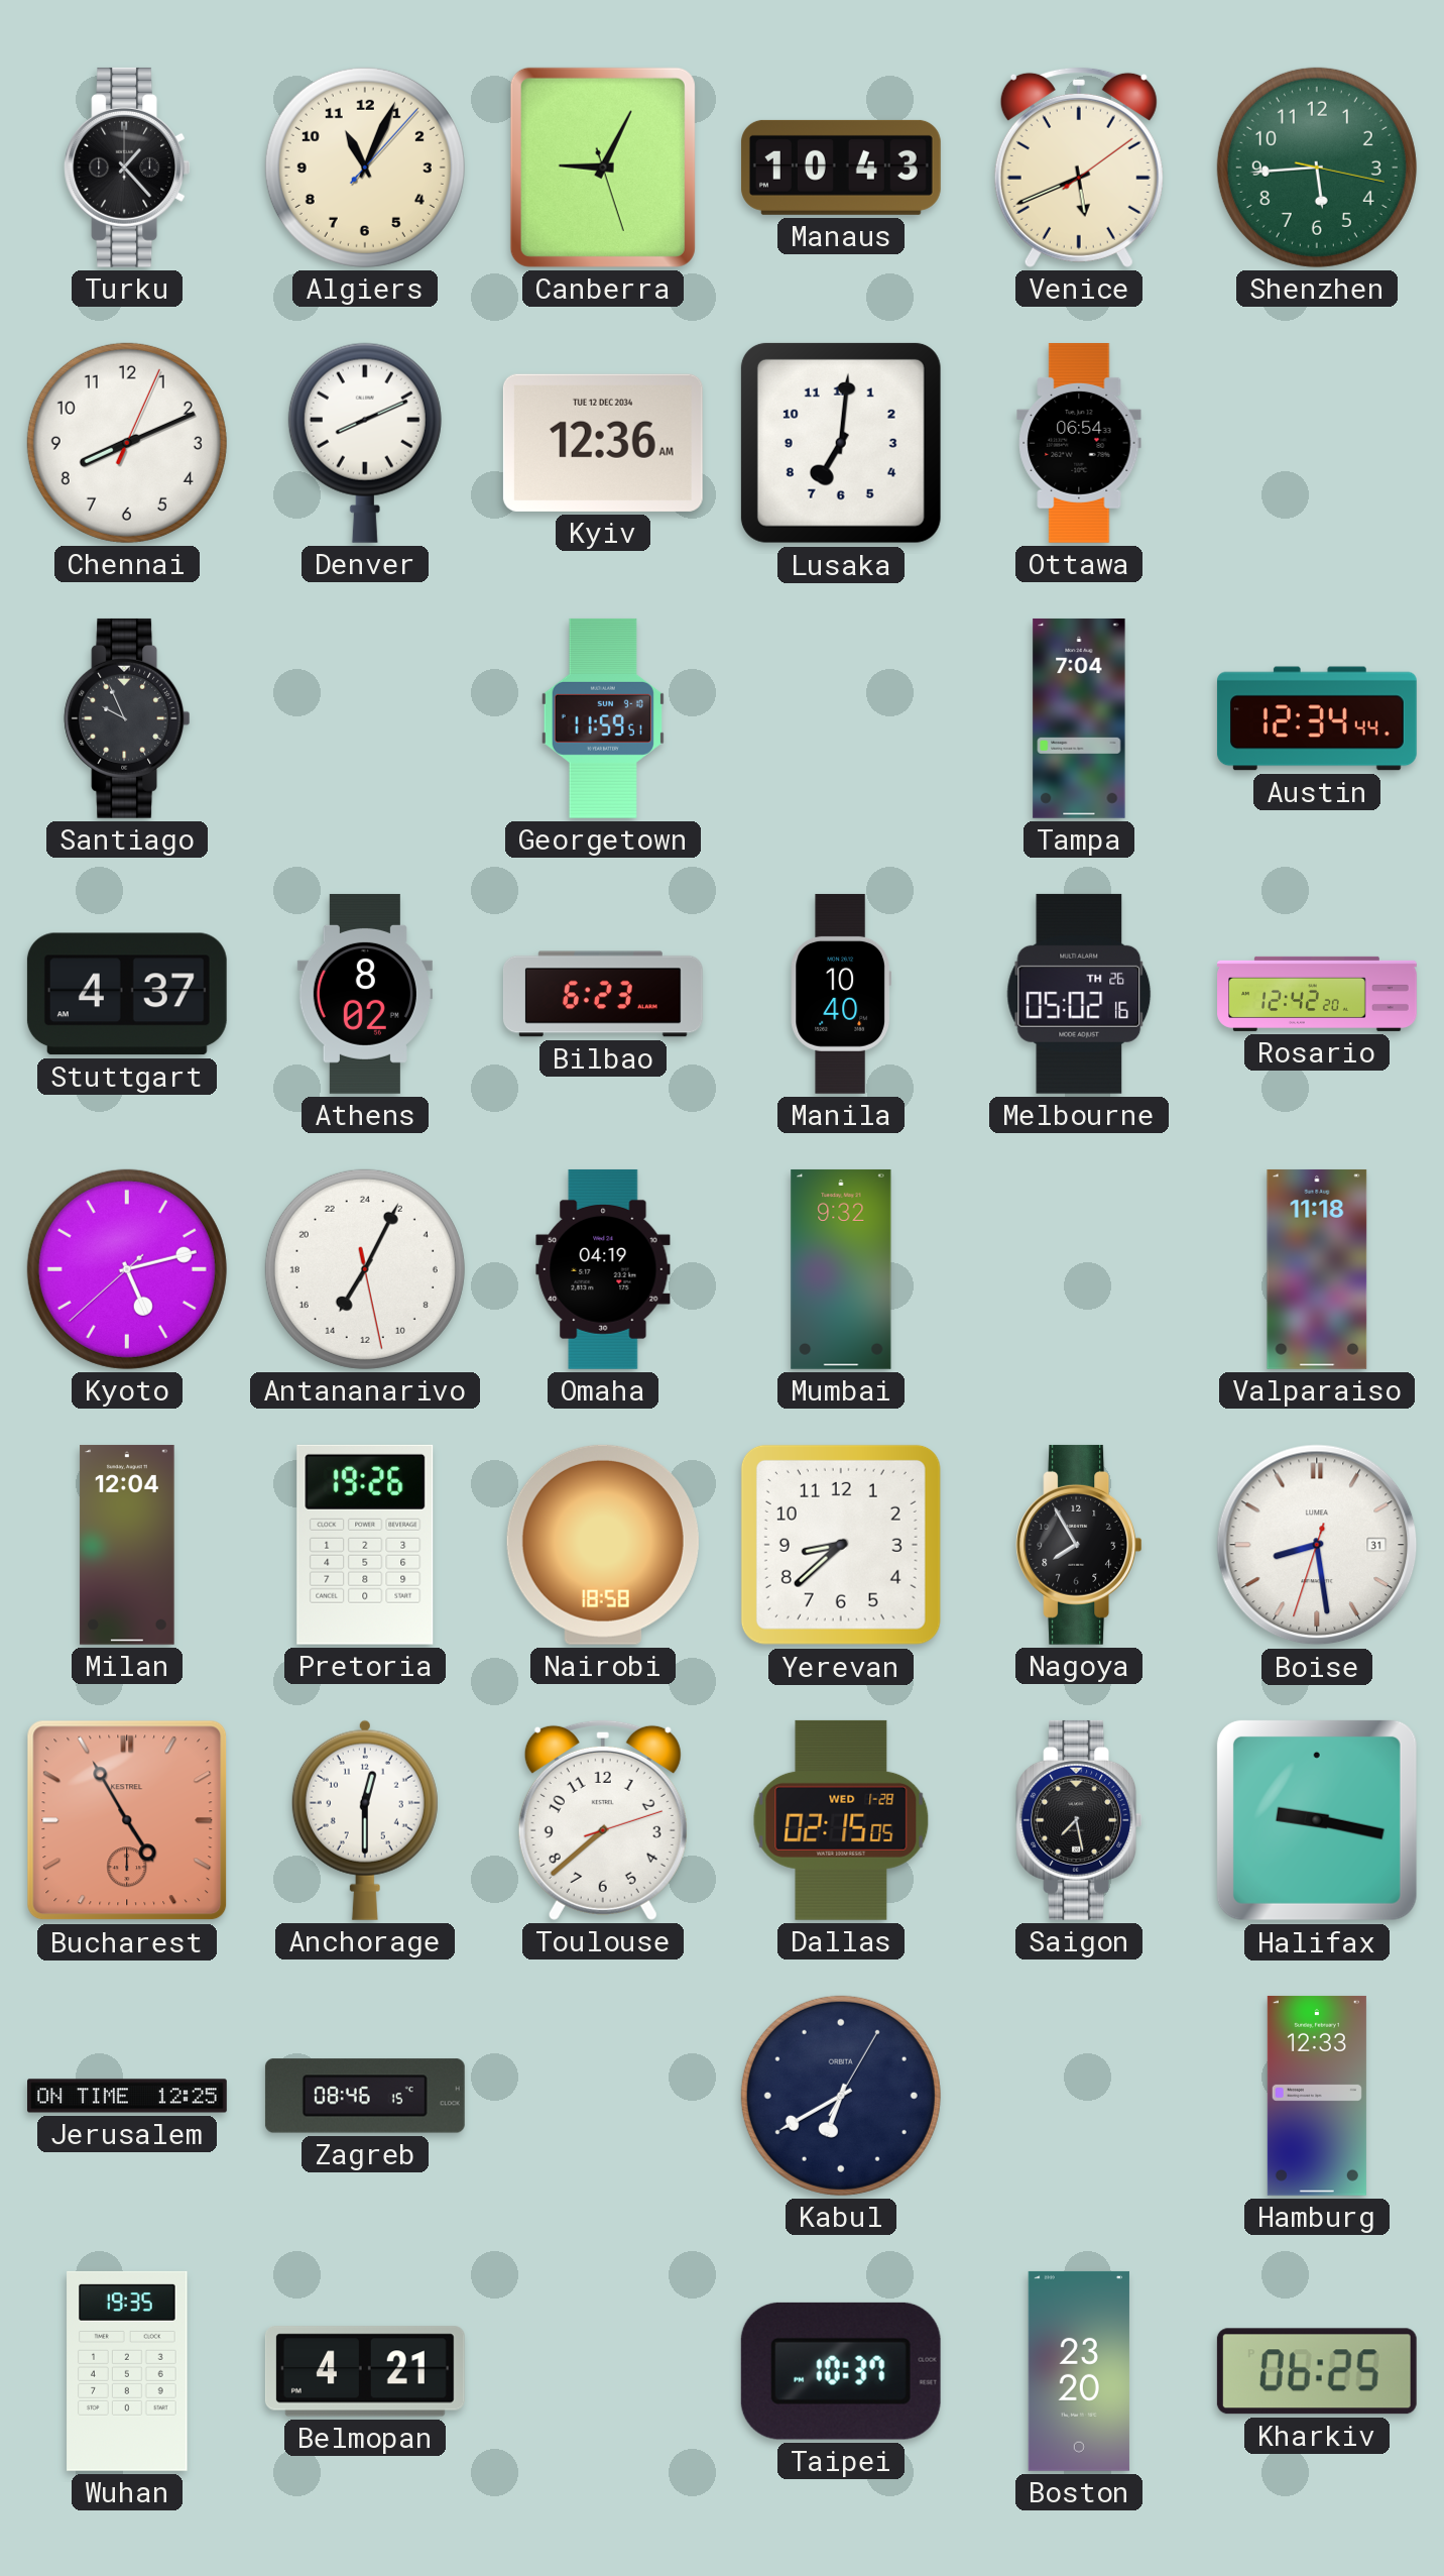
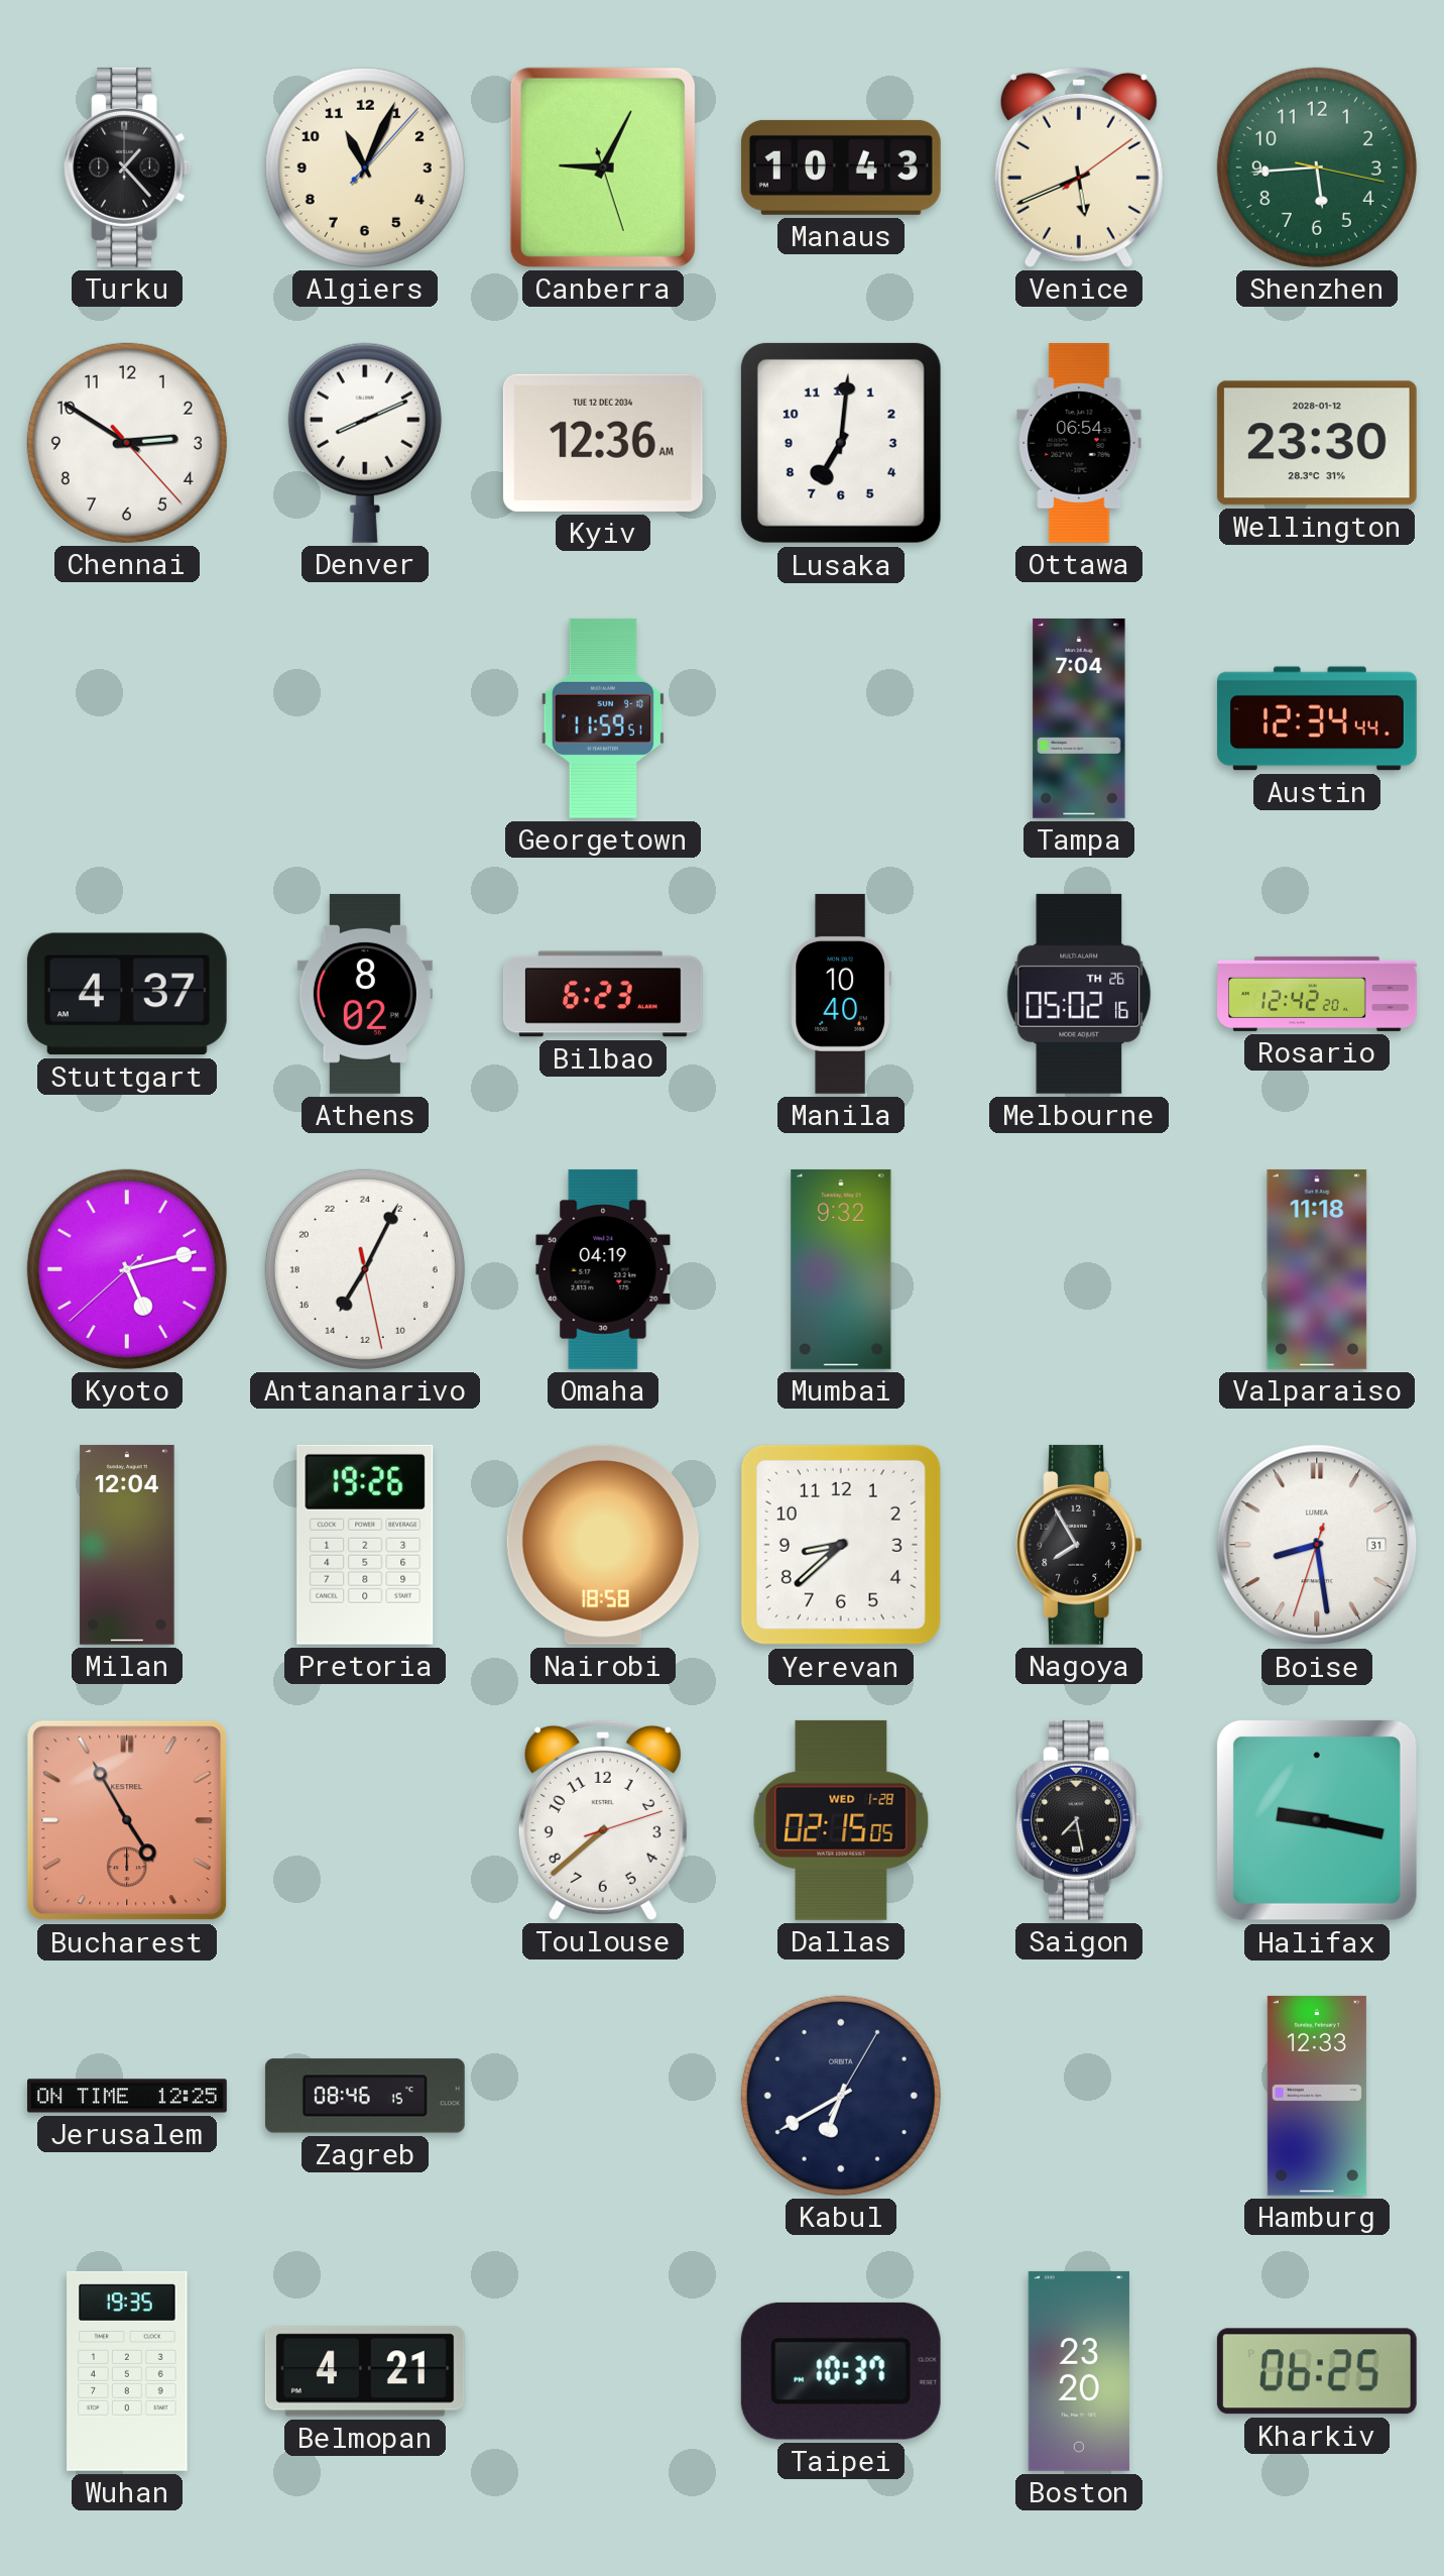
Chennai: 8:11 -> 2:50
Wellington: none -> 23:30
Santiago: 9:56 -> none
Anchorage: 12:30 -> none
